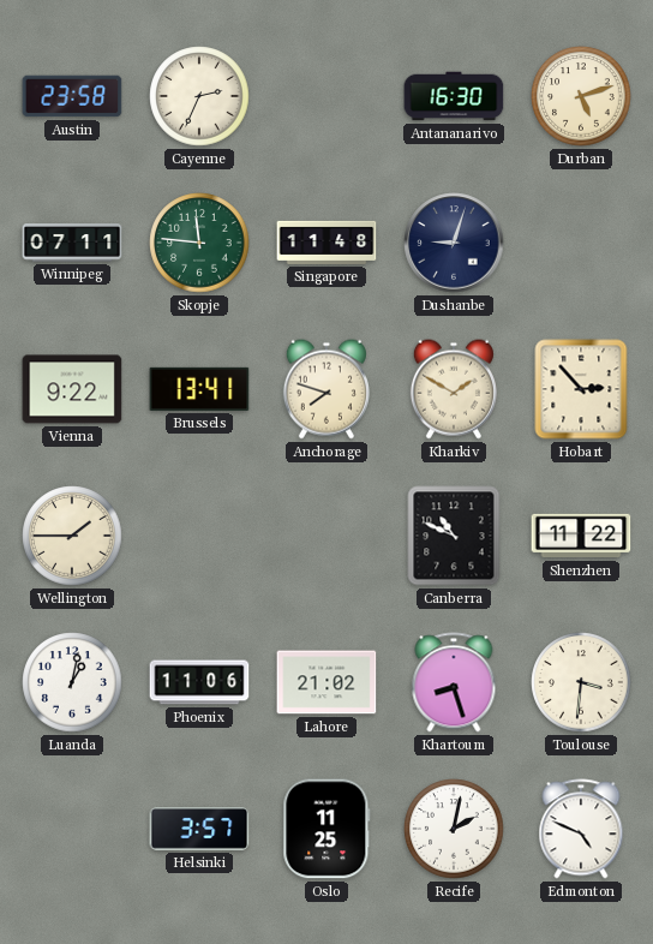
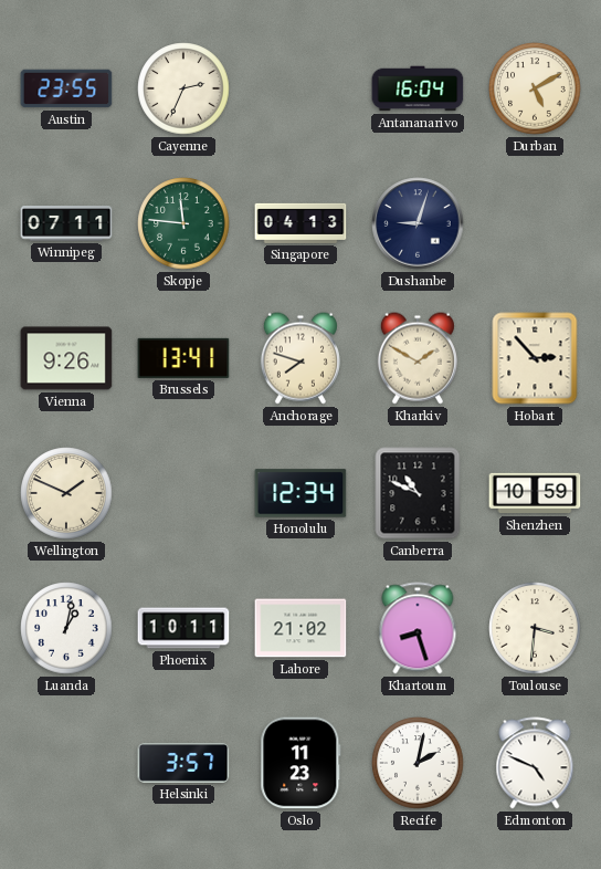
Austin: 23:58 -> 23:55
Antananarivo: 16:30 -> 16:04
Durban: 5:12 -> 5:10
Singapore: 11:48 -> 04:13
Vienna: 9:22 -> 9:26
Wellington: 1:45 -> 1:49
Honolulu: none -> 12:34
Shenzhen: 11:22 -> 10:59
Phoenix: 11:06 -> 10:11
Oslo: 11:25 -> 11:23
